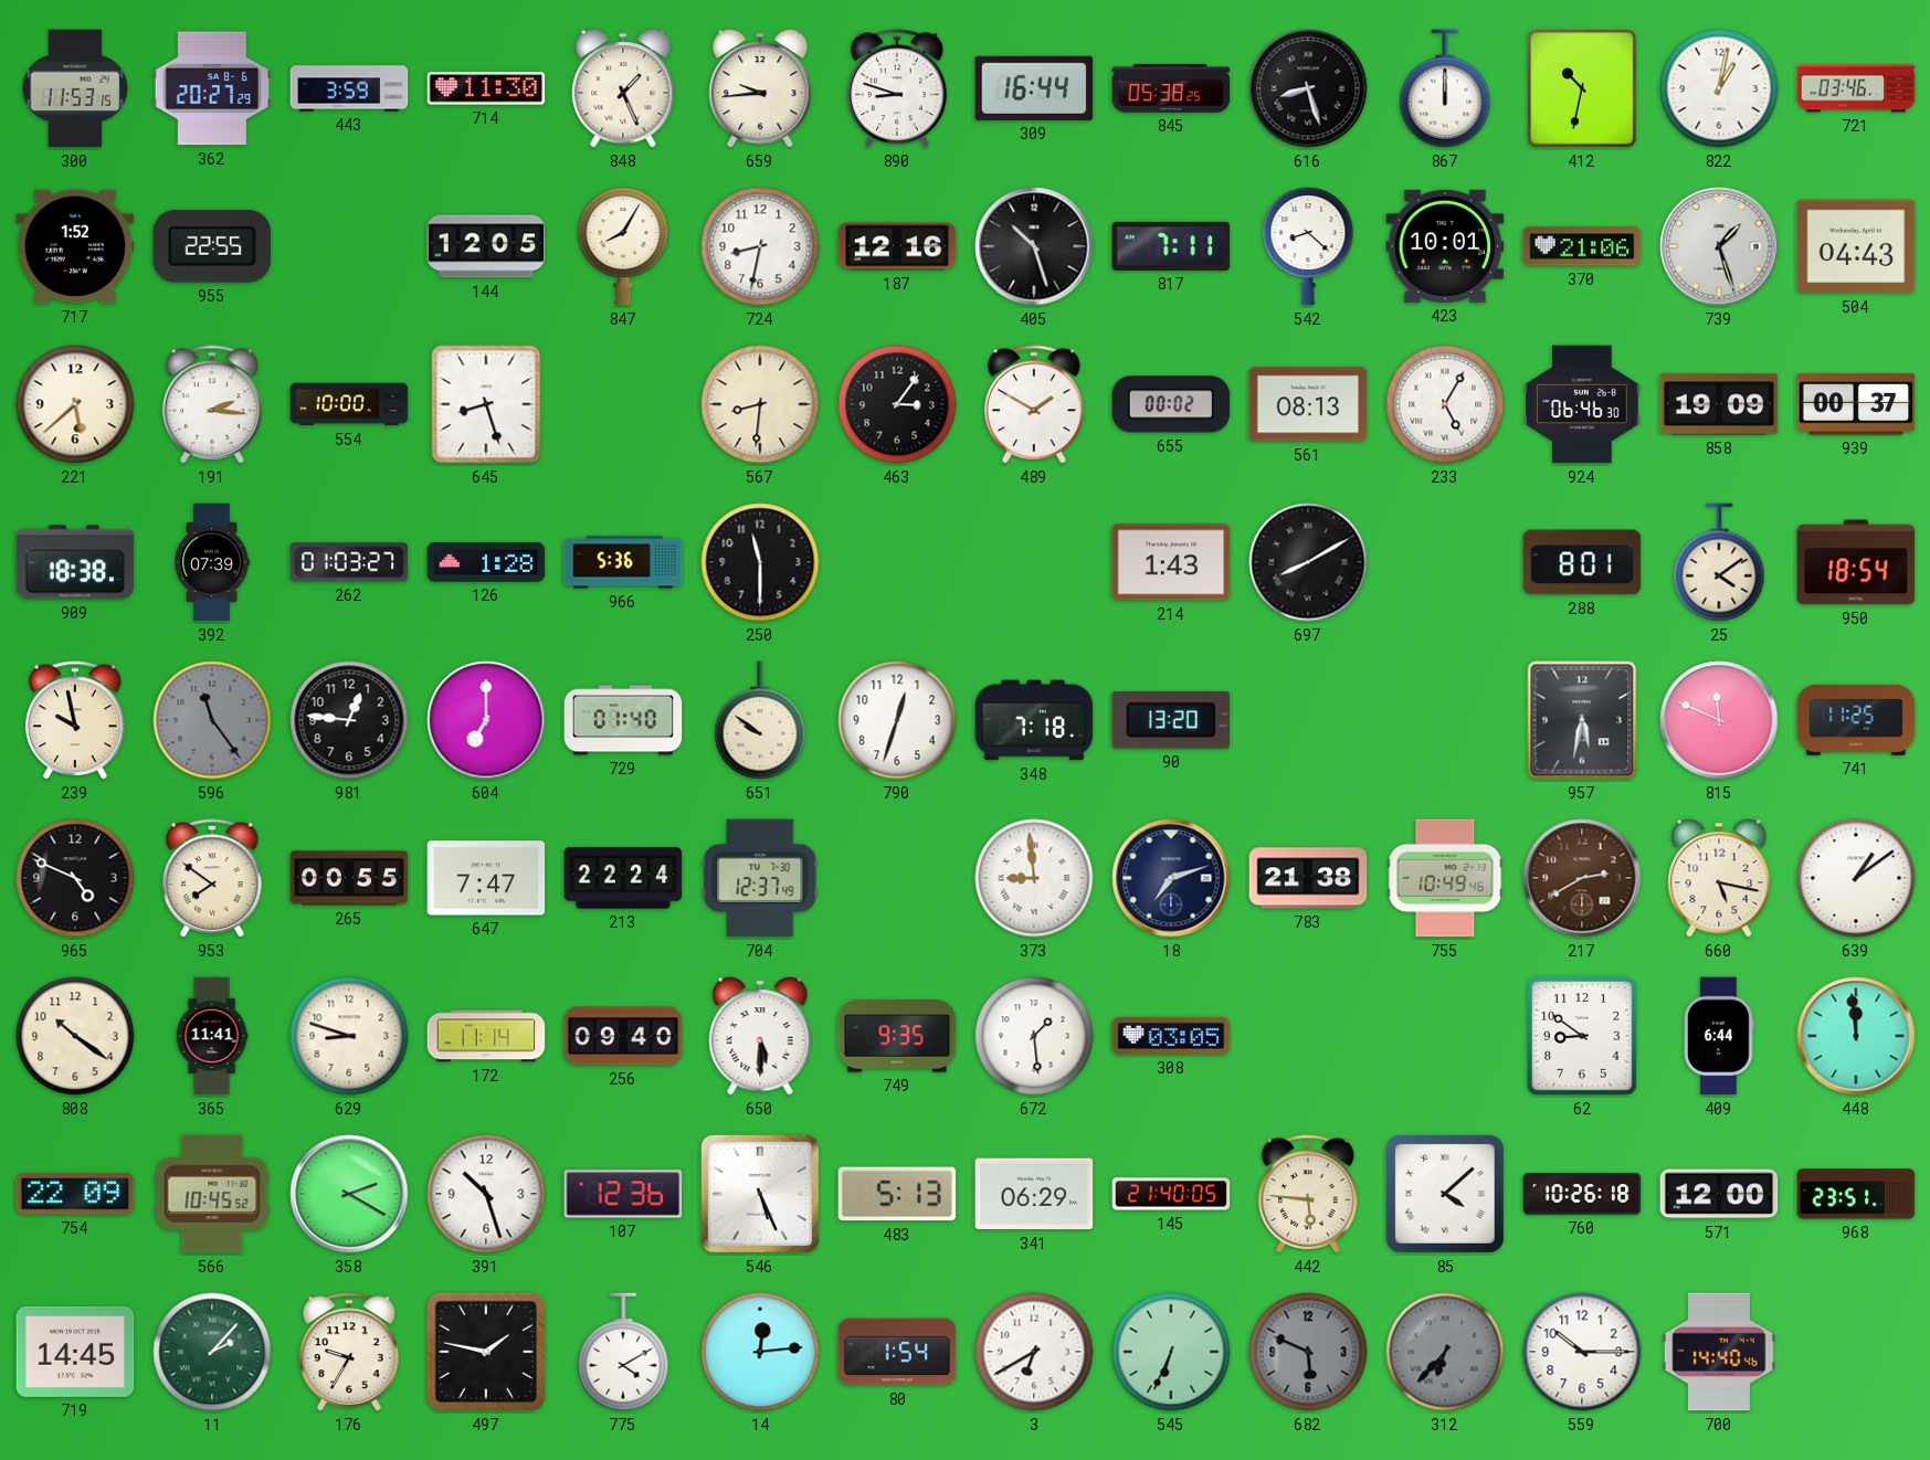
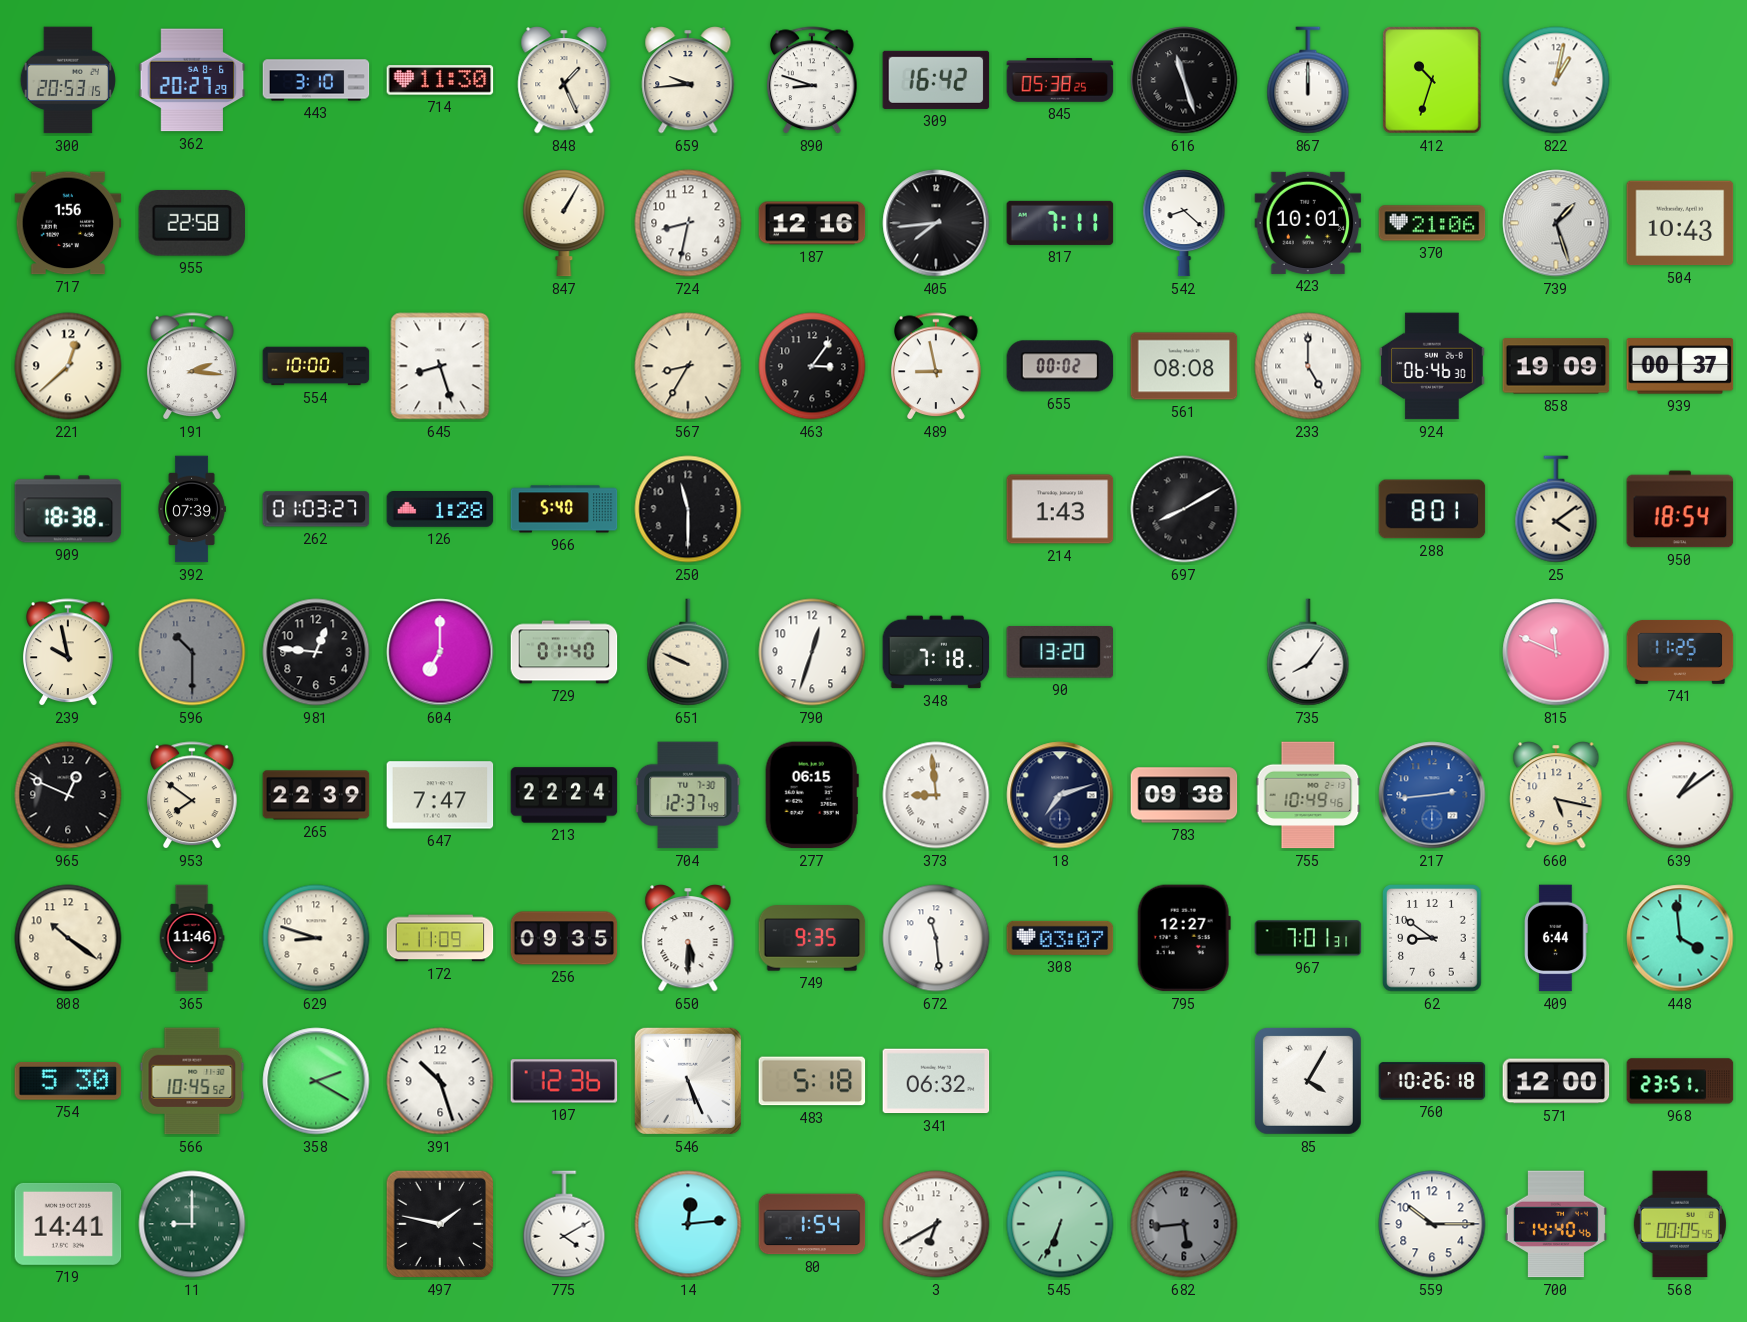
300: 11:53 -> 20:53
443: 3:59 -> 3:10
309: 16:44 -> 16:42
616: 8:27 -> 11:27
412: 10:32 -> 10:33
721: 03:46 -> none
717: 1:52 -> 1:56
955: 22:55 -> 22:58
144: 12:05 -> none
847: 8:05 -> 1:05
405: 10:27 -> 7:44
504: 04:43 -> 10:43
221: 5:38 -> 12:38
567: 8:31 -> 8:35
489: 1:50 -> 8:58
561: 08:13 -> 08:08
233: 5:05 -> 5:00
966: 5:36 -> 5:40
596: 11:24 -> 10:30
651: 9:51 -> 9:49
735: none -> 8:06
957: 5:32 -> none
965: 4:49 -> 12:49
265: 00:55 -> 22:39
277: none -> 06:15
783: 21:38 -> 09:38
217: 2:40 -> 2:44
217 dial: brown -> blue
365: 11:41 -> 11:46
172: 11:14 -> 11:09
256: 09:40 -> 09:35
672: 1:29 -> 11:29
308: 03:05 -> 03:07
795: none -> 12:27
967: none -> 7:01
448: 11:59 -> 3:59
754: 22:09 -> 5:30
483: 5:13 -> 5:18
341: 06:29 -> 06:32
145: 21:40 -> none
442: 5:46 -> none
85: 4:08 -> 4:05
719: 14:45 -> 14:41
11: 2:07 -> 9:00
176: 9:35 -> none
682: 5:49 -> 5:44
312: 6:37 -> none
568: none -> 00:05
